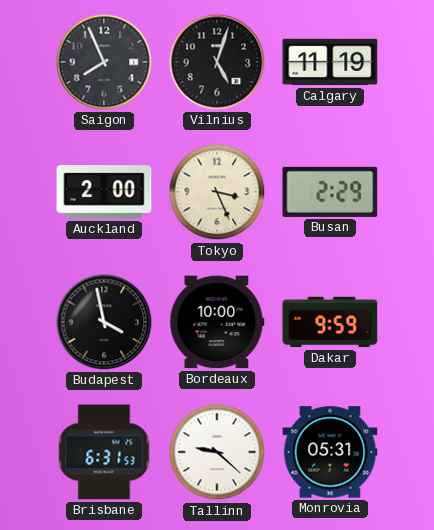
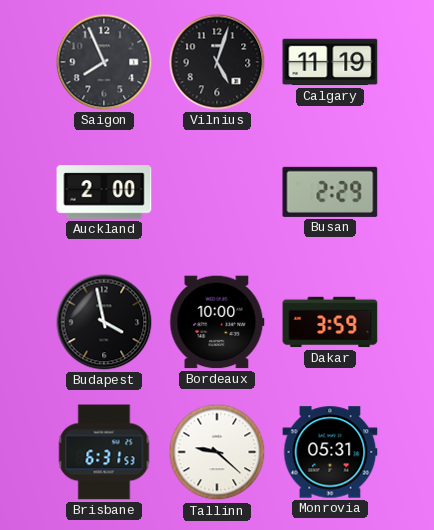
Tokyo: 3:26 -> none
Dakar: 9:59 -> 3:59
